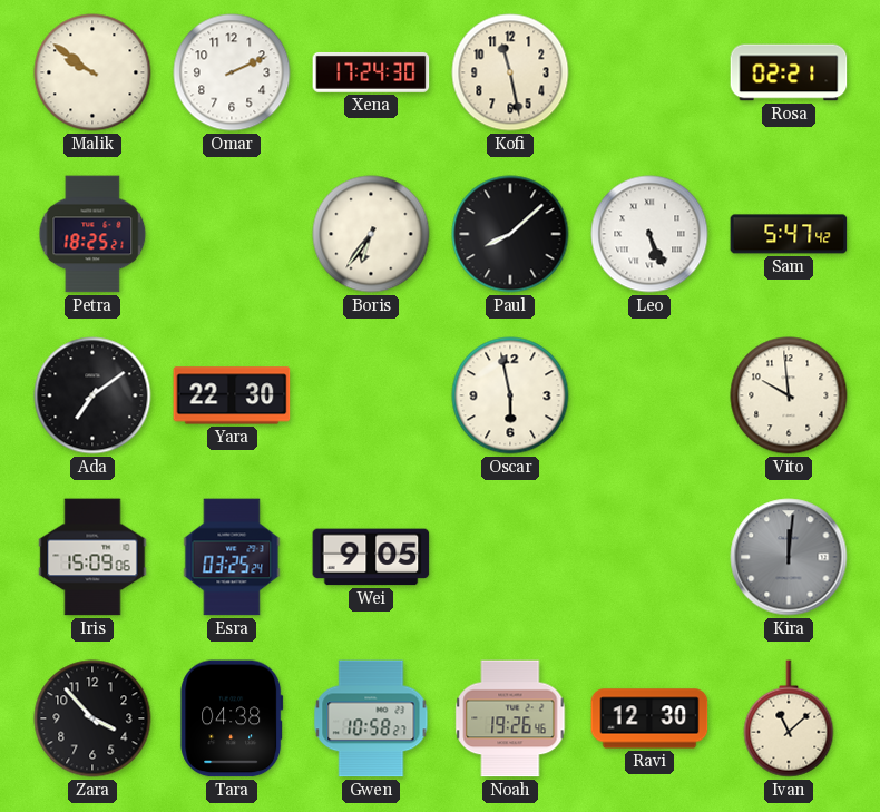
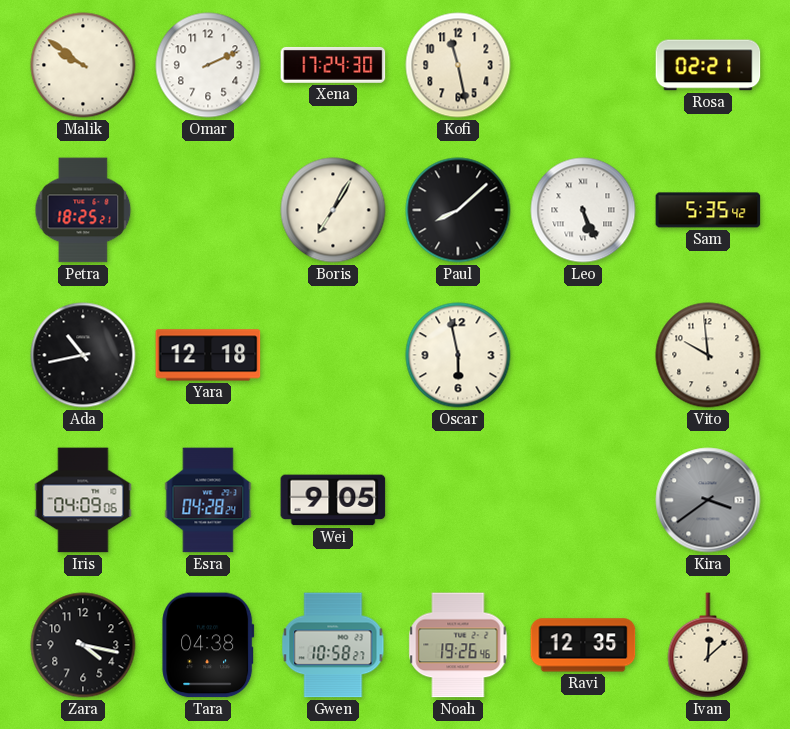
Boris: 6:36 -> 7:05
Sam: 5:47 -> 5:35
Ada: 7:09 -> 10:43
Yara: 22:30 -> 12:18
Iris: 15:09 -> 04:09
Esra: 03:25 -> 04:28
Kira: 12:01 -> 3:39
Zara: 3:53 -> 4:17
Ravi: 12:30 -> 12:35
Ivan: 11:08 -> 12:08
